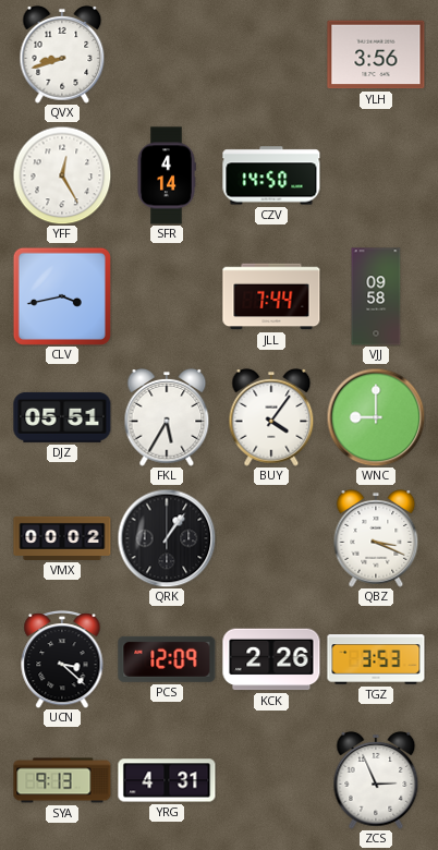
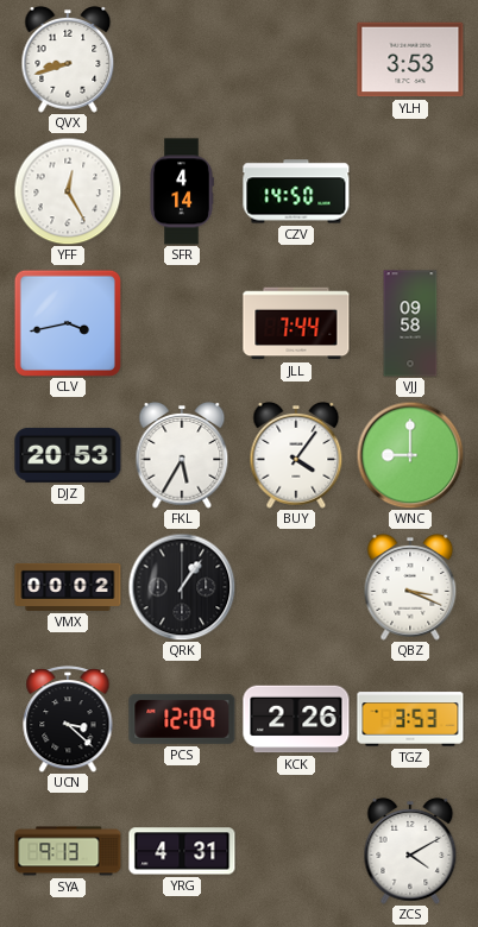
YLH: 3:56 -> 3:53
DJZ: 05:51 -> 20:53
ZCS: 2:56 -> 4:10
